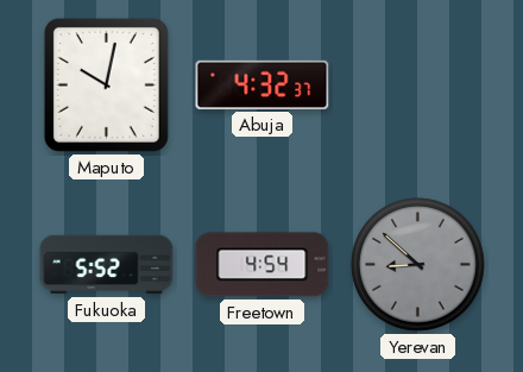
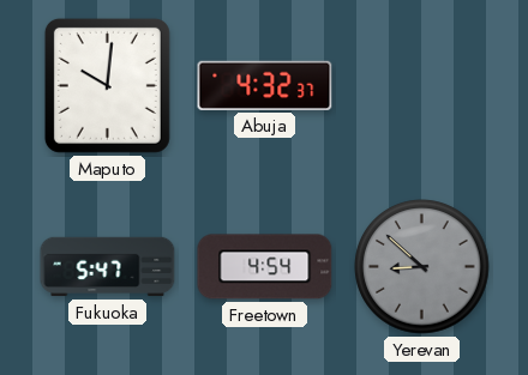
Maputo: 10:02 -> 10:01
Fukuoka: 5:52 -> 5:47
